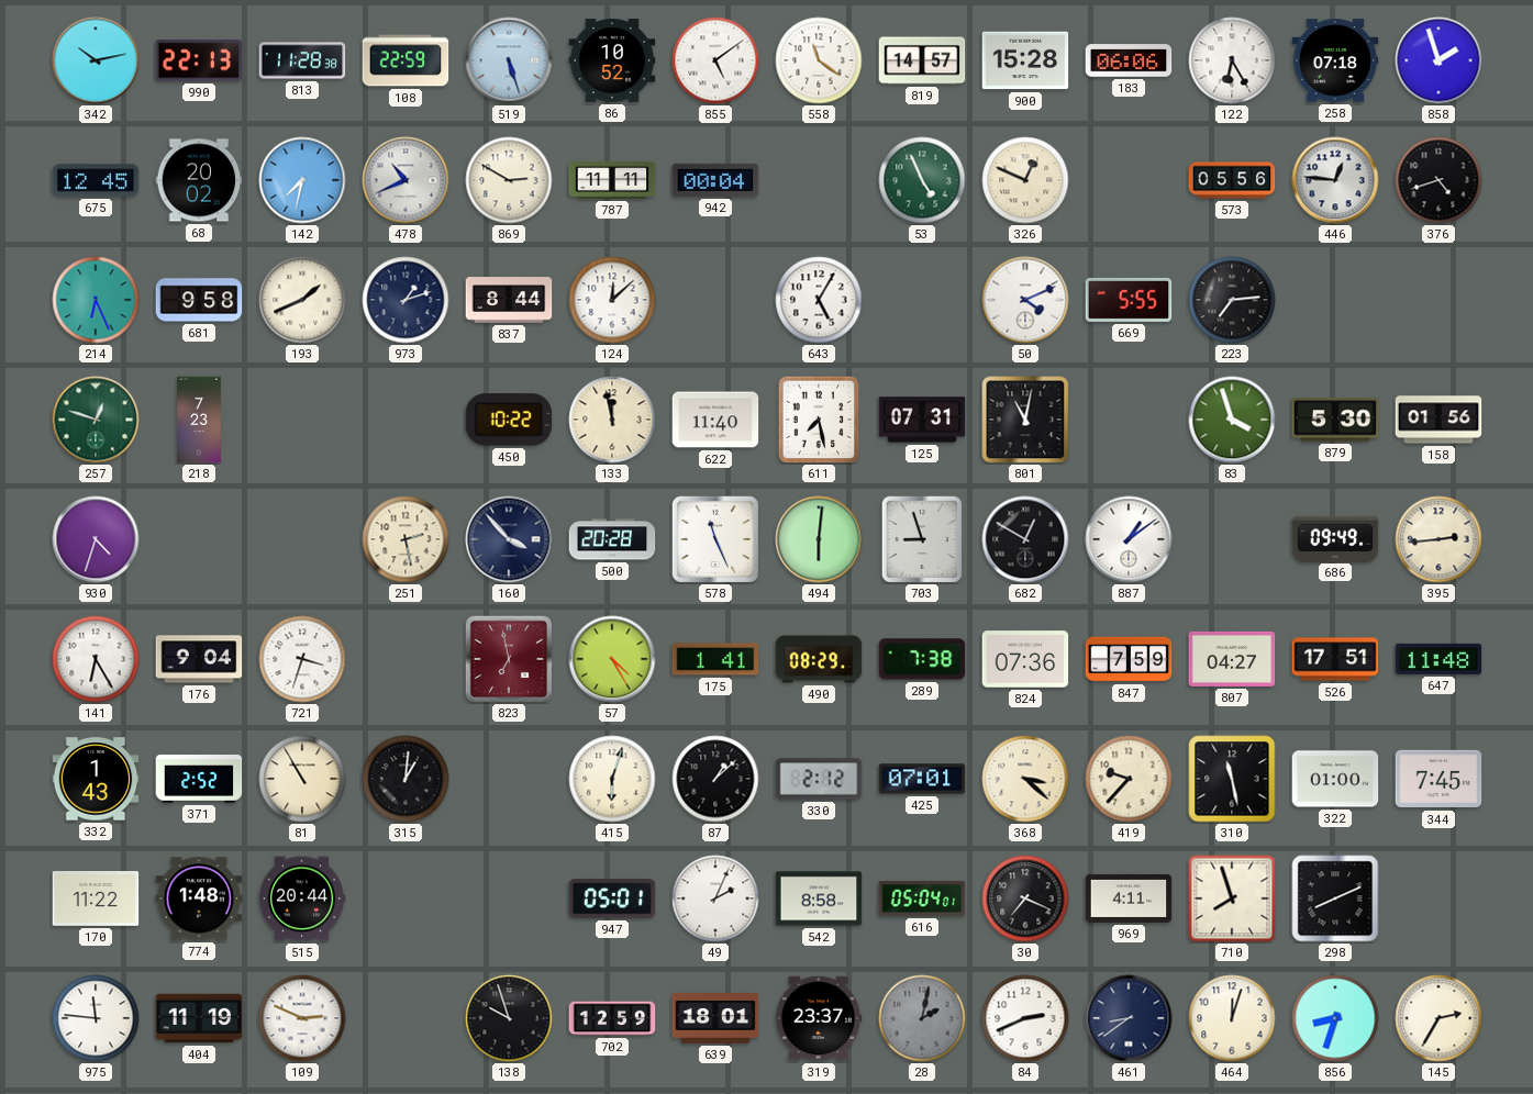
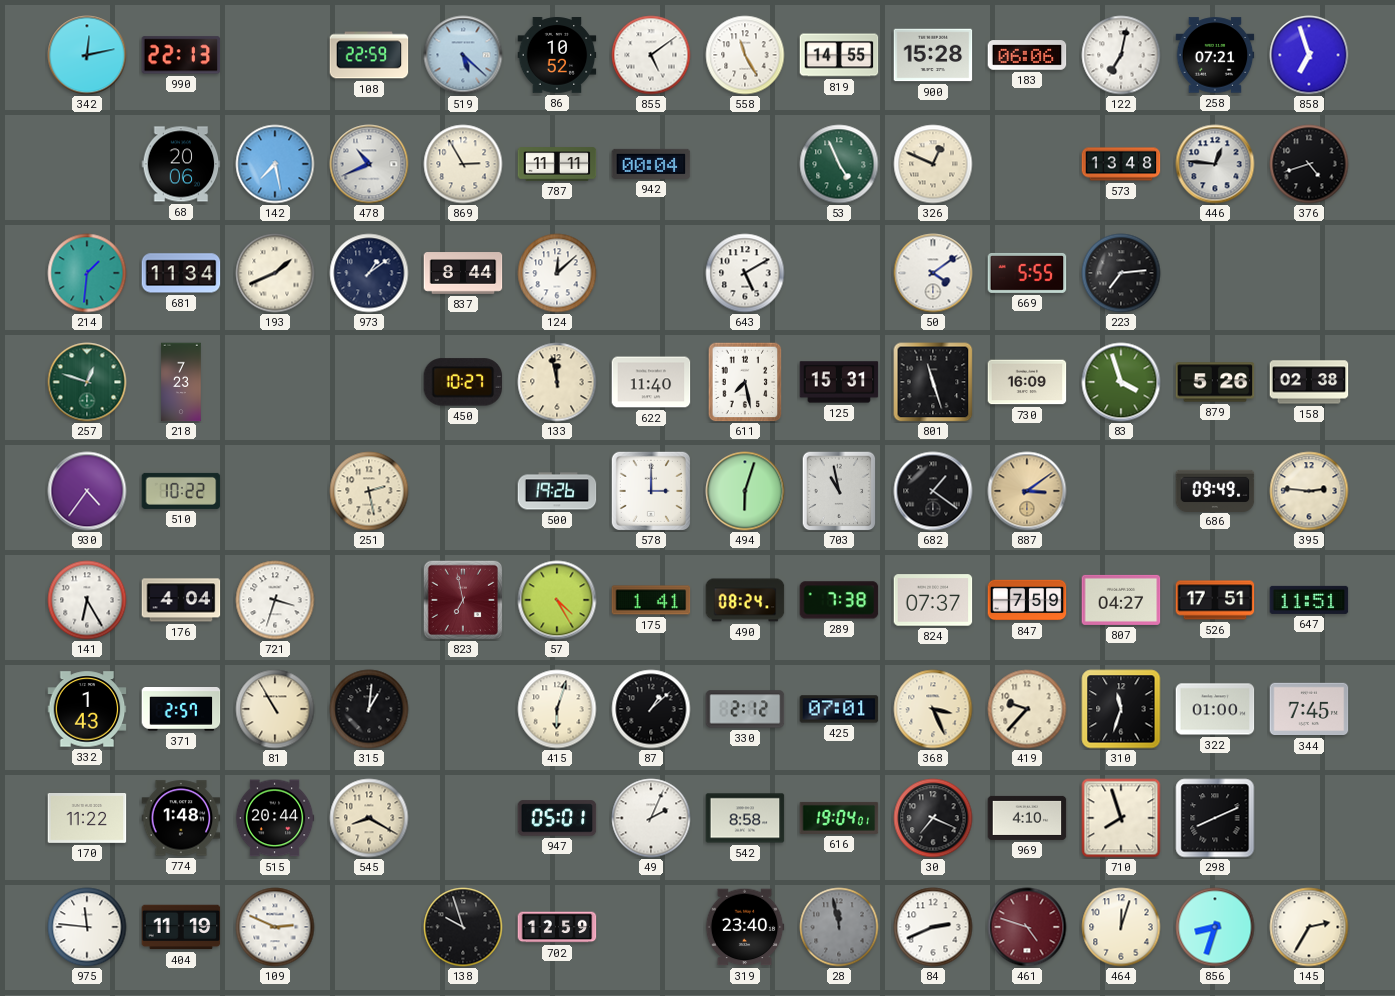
342: 10:13 -> 12:13
813: 11:28 -> none
519: 5:27 -> 5:22
558: 11:21 -> 11:25
819: 14:57 -> 14:55
122: 6:25 -> 7:02
258: 07:18 -> 07:21
858: 1:57 -> 6:57
675: 12:45 -> none
68: 20:02 -> 20:06
142: 7:32 -> 7:28
869: 2:50 -> 2:55
573: 05:56 -> 13:48
214: 6:26 -> 1:31
681: 9:58 -> 11:34
973: 1:12 -> 1:09
643: 5:05 -> 5:10
50: 4:11 -> 4:09
450: 10:22 -> 10:27
125: 07:31 -> 15:31
801: 11:02 -> 11:27
730: none -> 16:09
879: 5:30 -> 5:26
158: 01:56 -> 02:38
930: 4:33 -> 4:36
510: none -> 10:22
160: 3:53 -> none
500: 20:28 -> 19:26
578: 11:26 -> 3:00
494: 6:01 -> 6:03
703: 8:57 -> 10:58
682: 12:50 -> 1:21
887: 1:09 -> 3:09
887 dial: white -> champagne
395: 2:44 -> 2:46
176: 9:04 -> 4:04
490: 08:29 -> 08:24
824: 07:36 -> 07:37
647: 11:48 -> 11:51
371: 2:52 -> 2:57
368: 3:22 -> 3:26
310: 11:28 -> 11:33
545: none -> 8:20
616: 05:04 -> 19:04
969: 4:11 -> 4:10
639: 18:01 -> none
319: 23:37 -> 23:40
28: 2:02 -> 11:58
461: 8:39 -> 4:48
461 dial: navy -> burgundy
